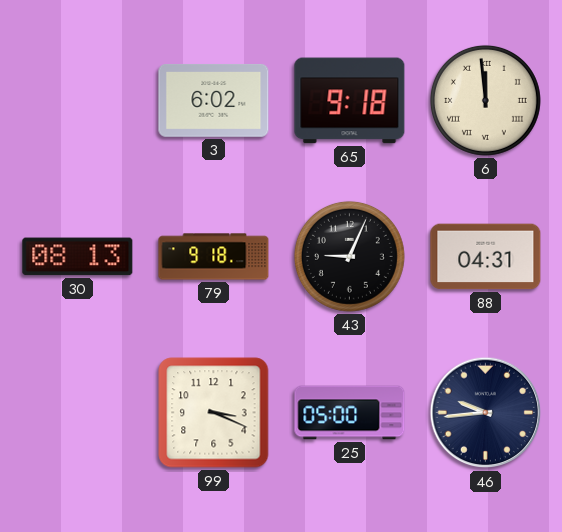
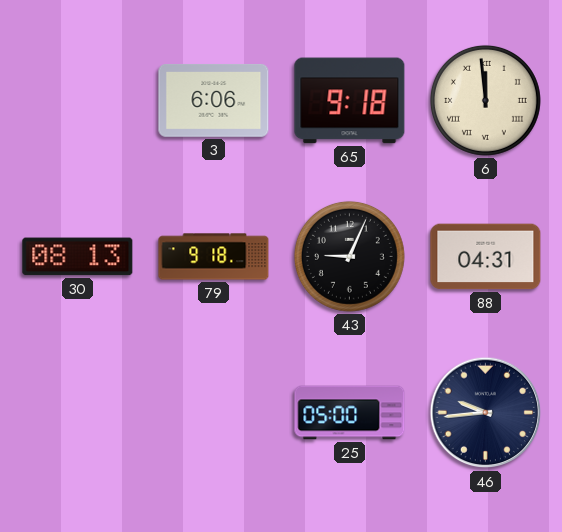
3: 6:02 -> 6:06
99: 3:19 -> none
